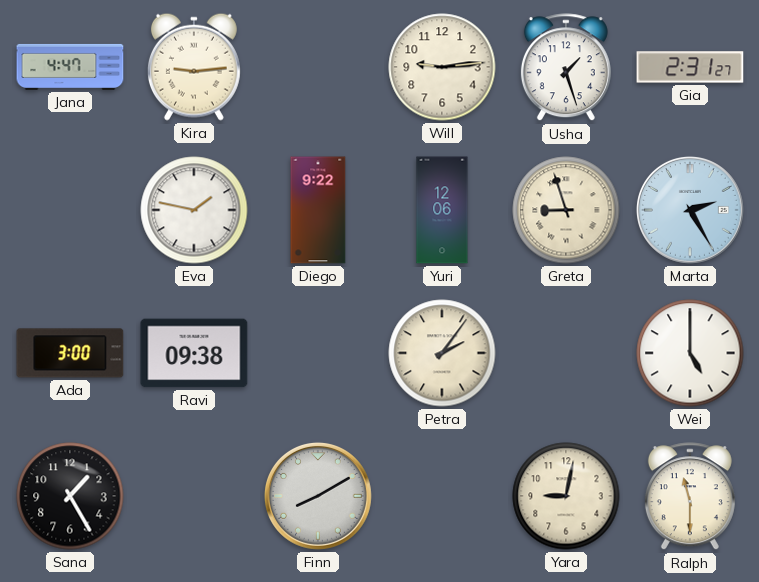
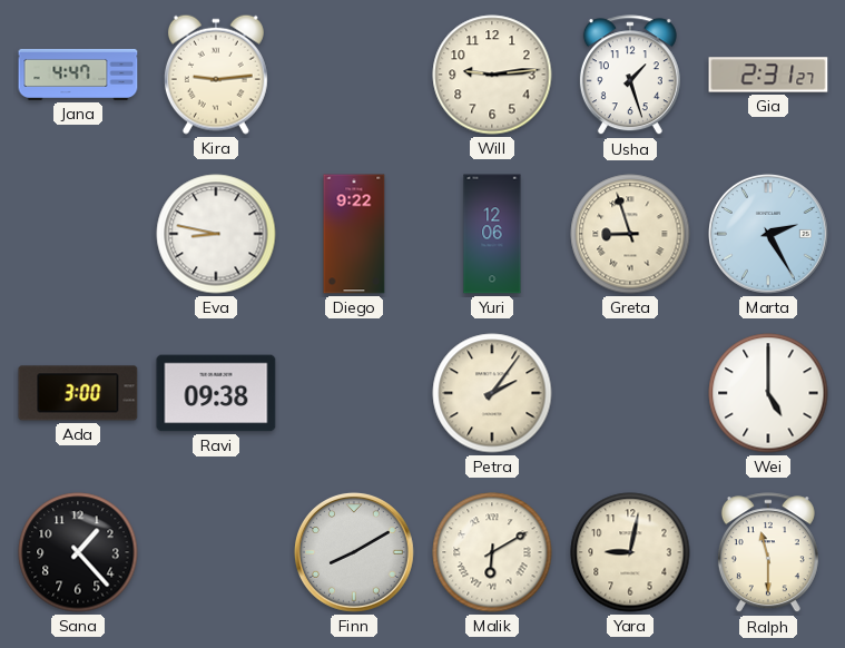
Eva: 1:47 -> 8:47
Sana: 1:25 -> 1:23
Malik: none -> 6:10
